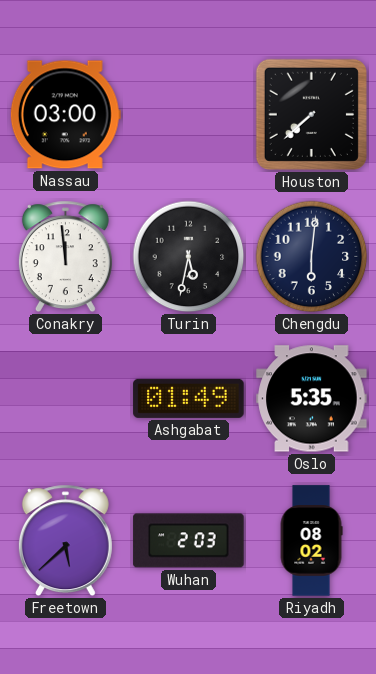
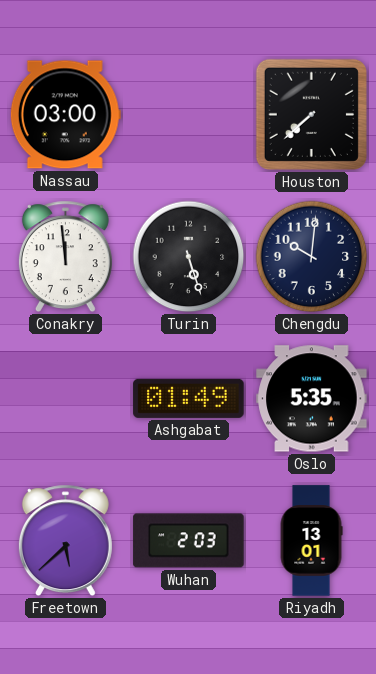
Turin: 5:32 -> 5:27
Chengdu: 6:01 -> 10:01
Riyadh: 08:02 -> 13:01
